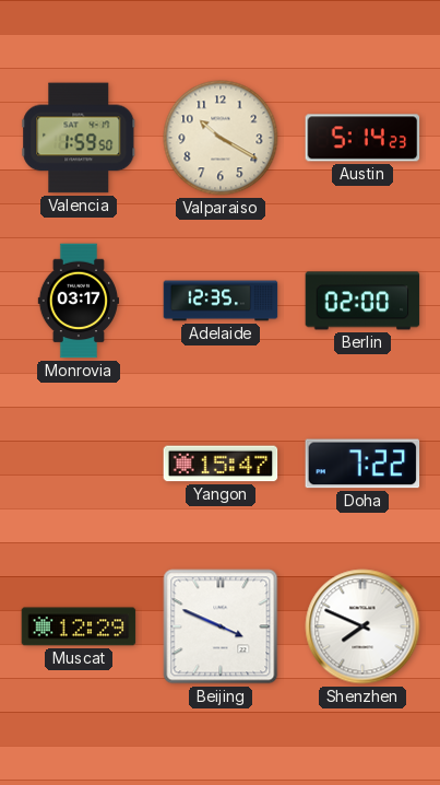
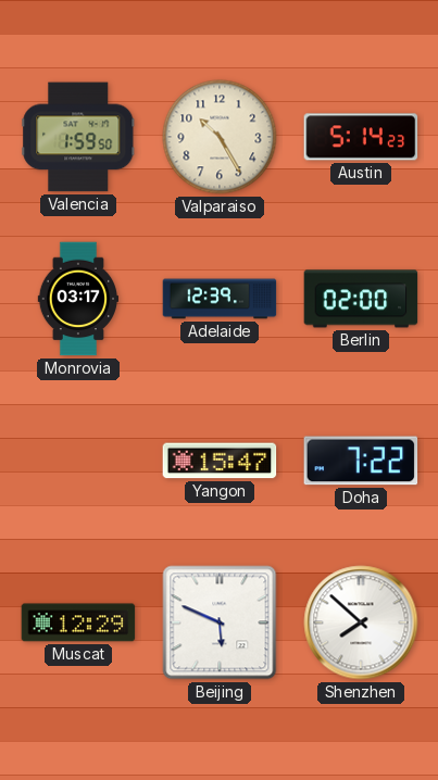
Valparaiso: 10:20 -> 10:25
Adelaide: 12:35 -> 12:39
Beijing: 3:49 -> 5:49
Shenzhen: 7:49 -> 7:52
